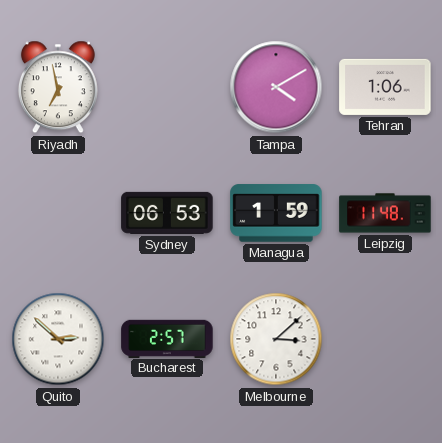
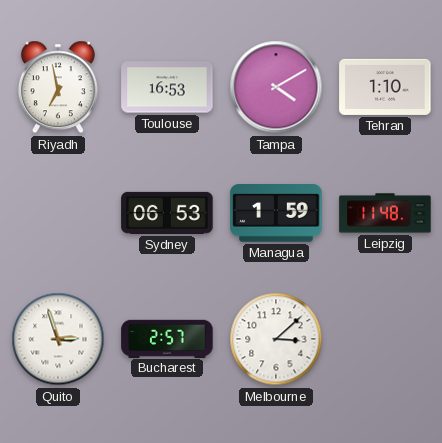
Toulouse: none -> 16:53
Tehran: 1:06 -> 1:10
Quito: 2:52 -> 2:57
